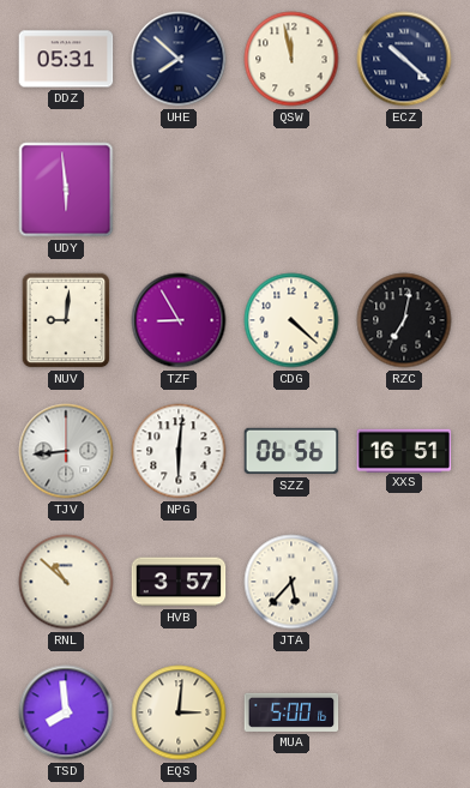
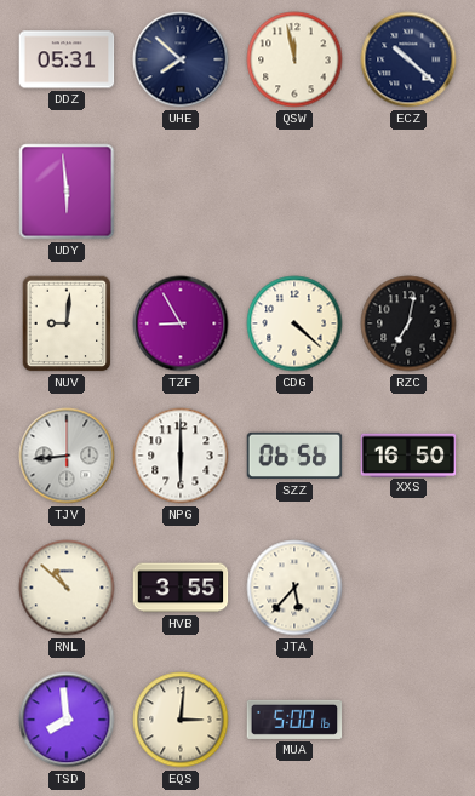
NPG: 6:01 -> 6:00
XXS: 16:51 -> 16:50
HVB: 3:57 -> 3:55
